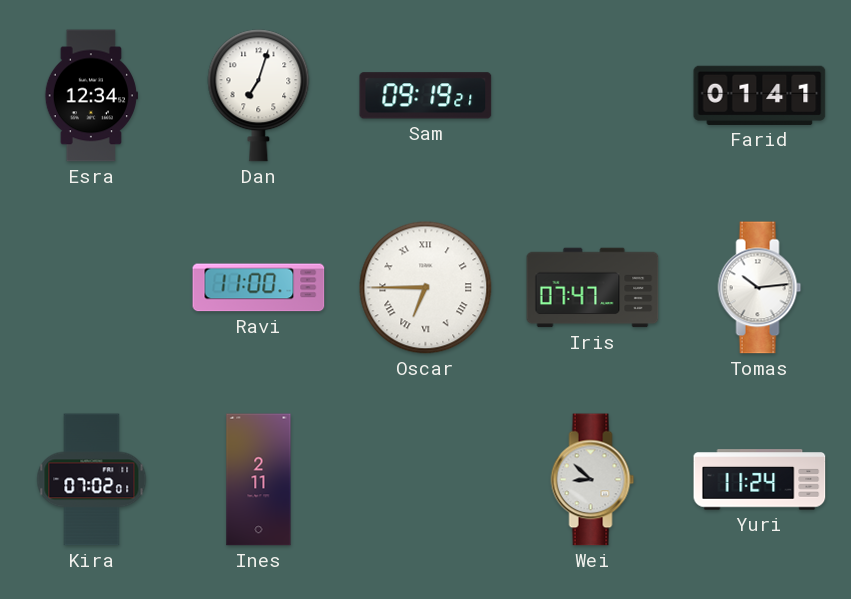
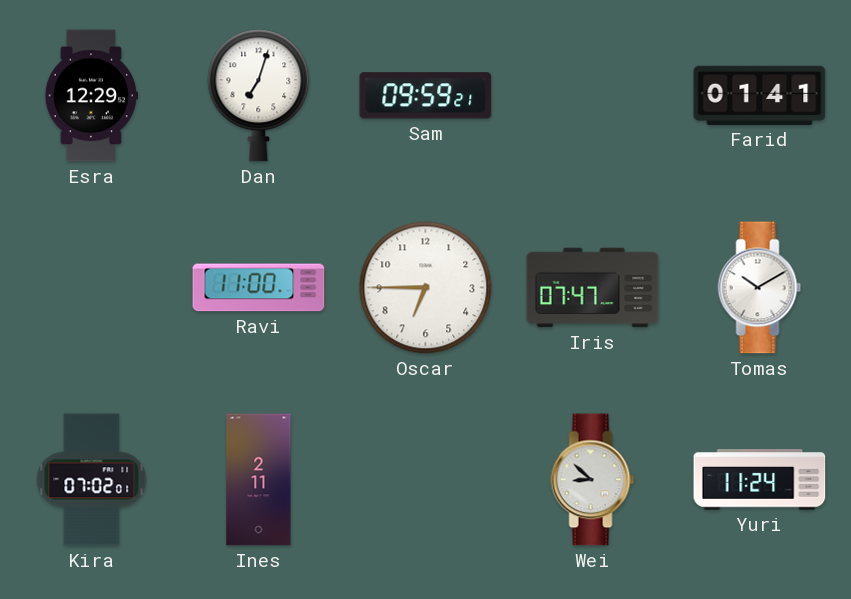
Esra: 12:34 -> 12:29
Sam: 09:19 -> 09:59
Oscar numerals: Roman -> Arabic
Tomas: 10:14 -> 10:10
